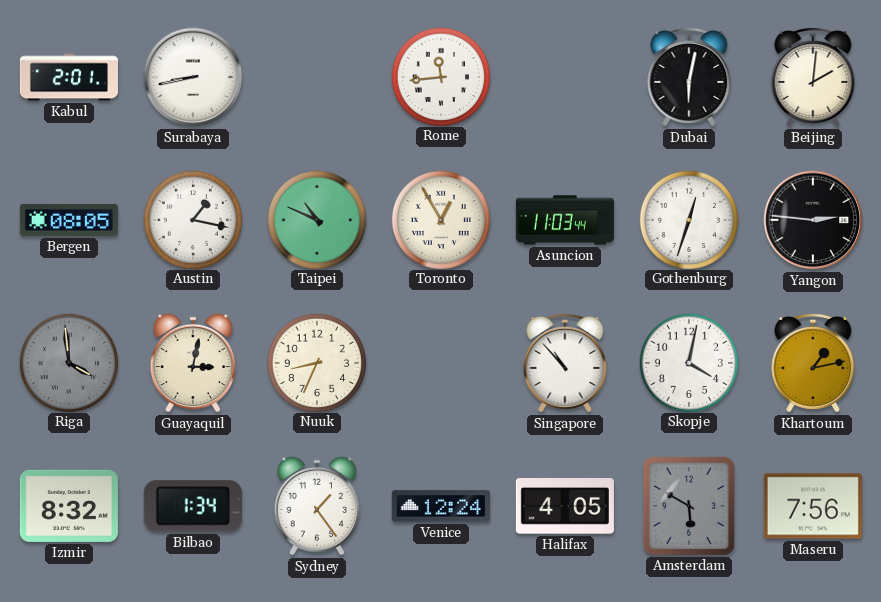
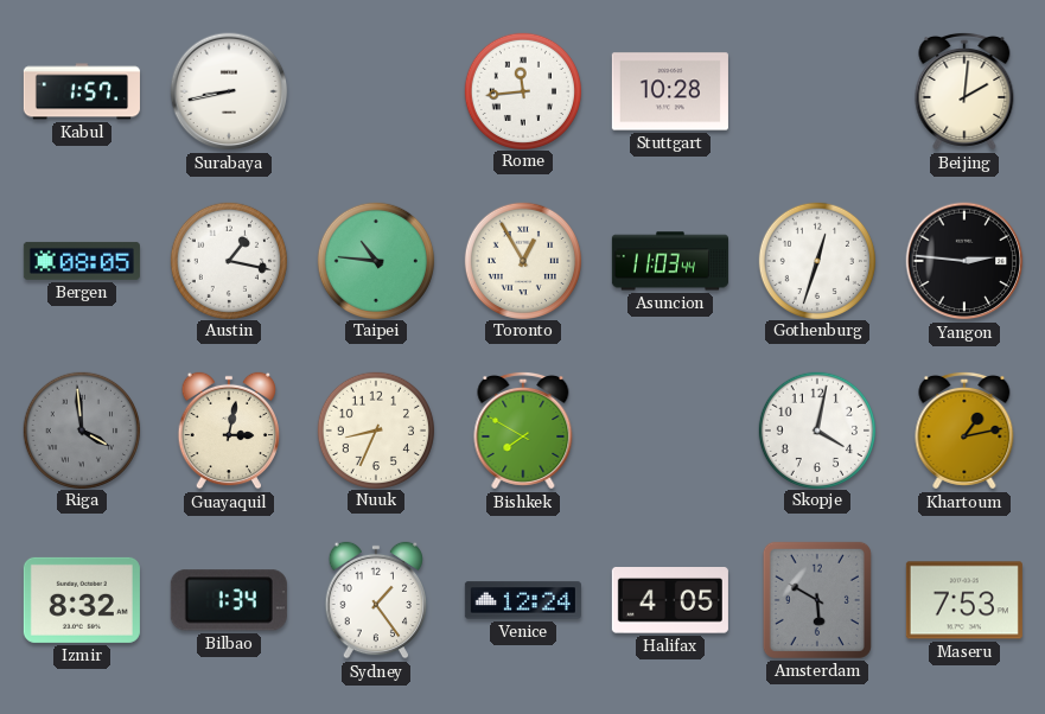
Kabul: 2:01 -> 1:57
Stuttgart: none -> 10:28
Dubai: 6:02 -> none
Taipei: 10:49 -> 10:46
Bishkek: none -> 7:50
Singapore: 10:53 -> none
Maseru: 7:56 -> 7:53
